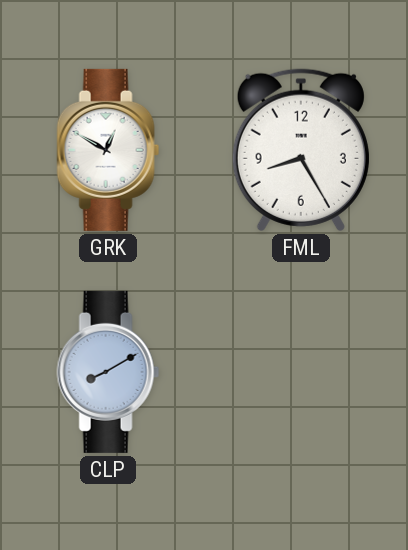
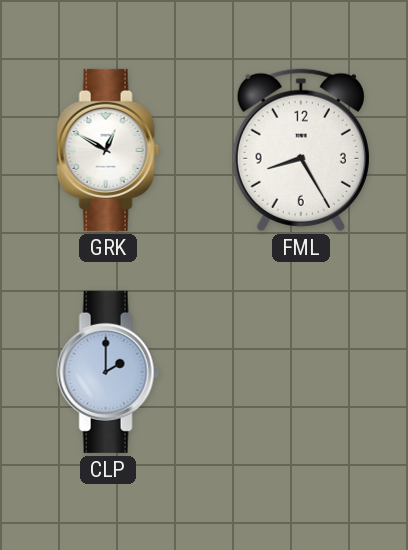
CLP: 8:10 -> 2:00
